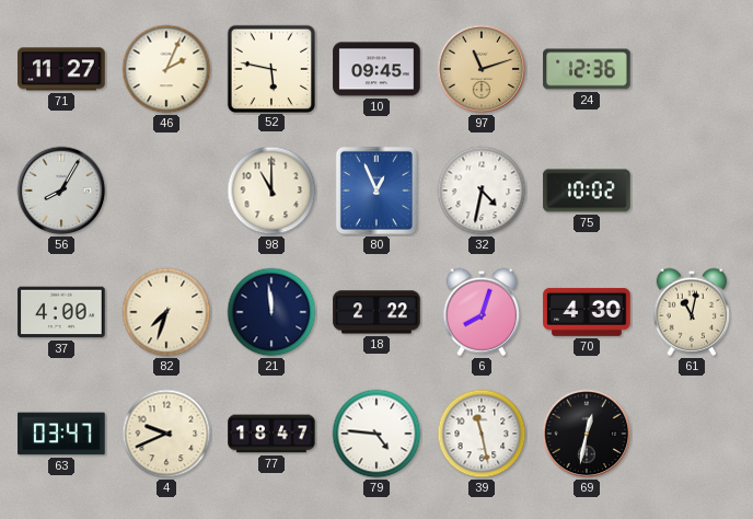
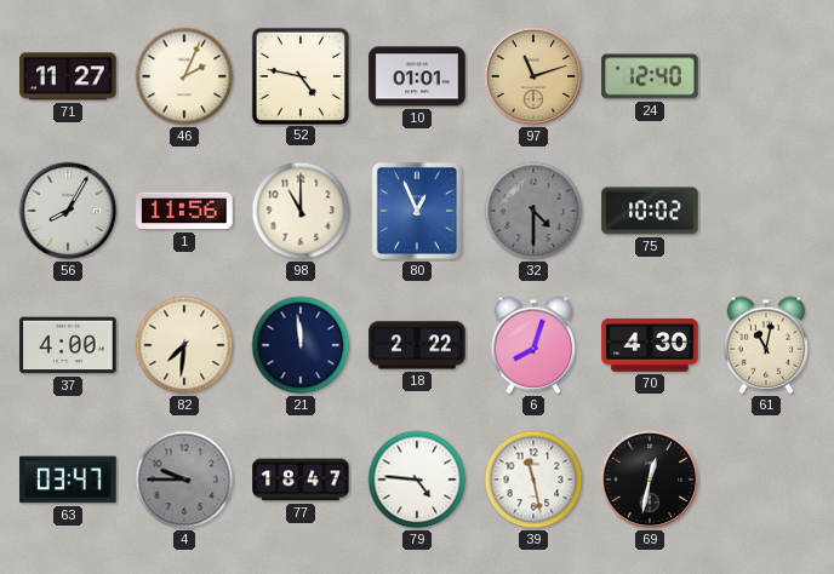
52: 5:47 -> 4:47
10: 09:45 -> 01:01
24: 12:36 -> 12:40
1: none -> 11:56
32: 4:32 -> 4:30
32 dial: white -> grey
82: 7:33 -> 7:31
4: 9:41 -> 9:45
4 dial: cream -> grey
